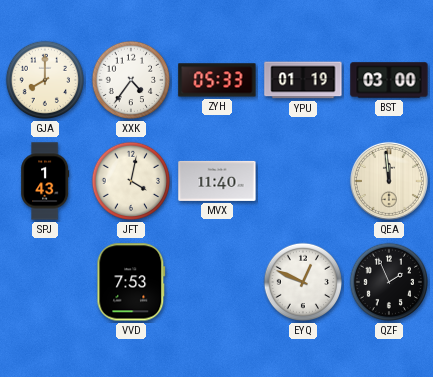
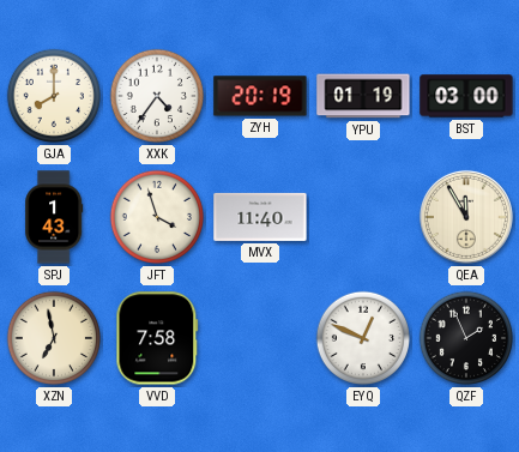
ZYH: 05:33 -> 20:19
JFT: 4:02 -> 3:57
QEA: 11:59 -> 11:55
XZN: none -> 6:58
VVD: 7:53 -> 7:58
